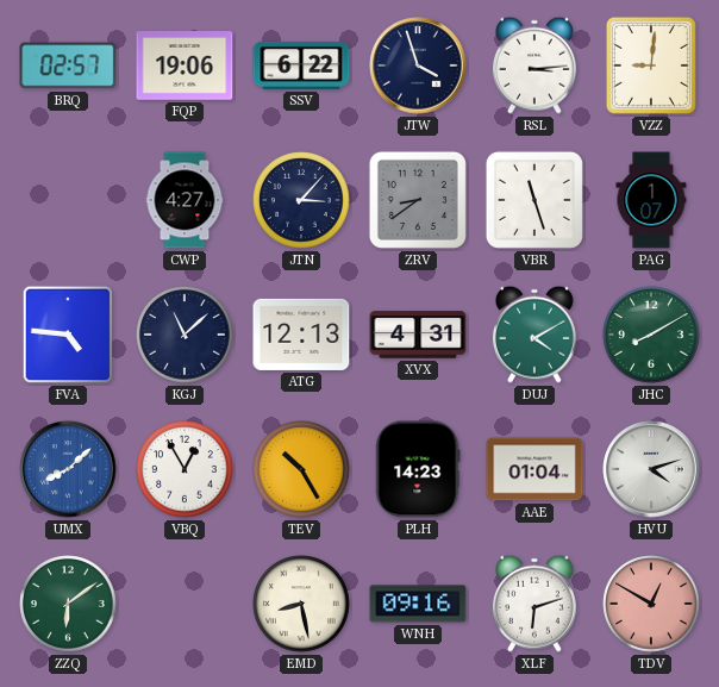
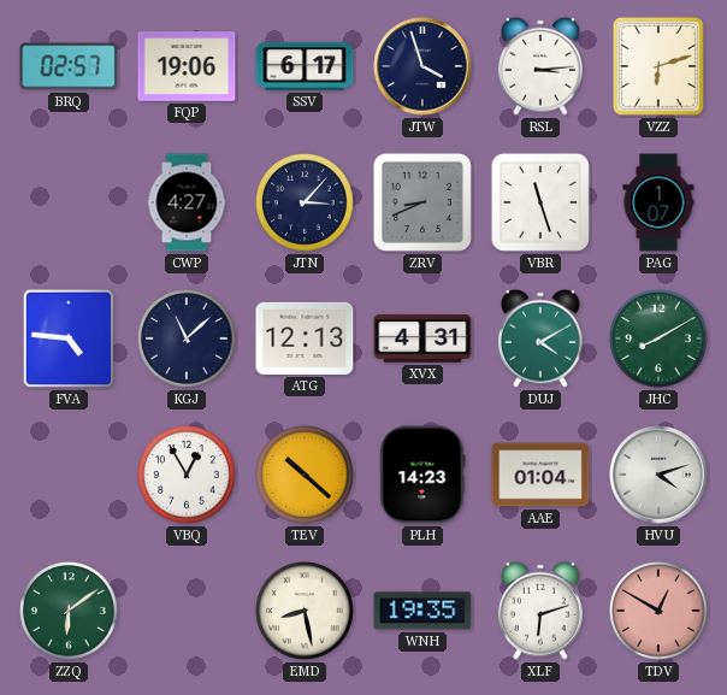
SSV: 6:22 -> 6:17
VZZ: 9:01 -> 6:12
ZRV: 8:39 -> 8:41
UMX: 8:08 -> none
TEV: 10:25 -> 10:22
WNH: 09:16 -> 19:35
